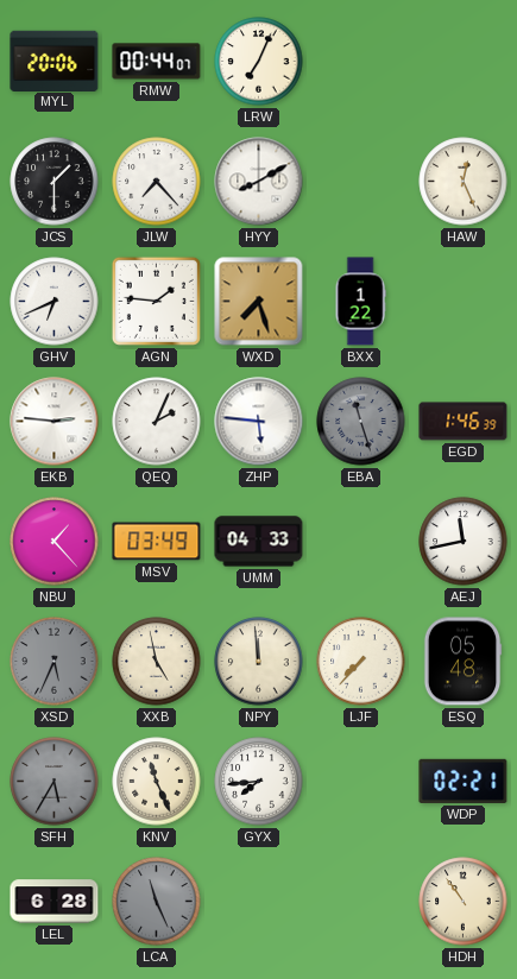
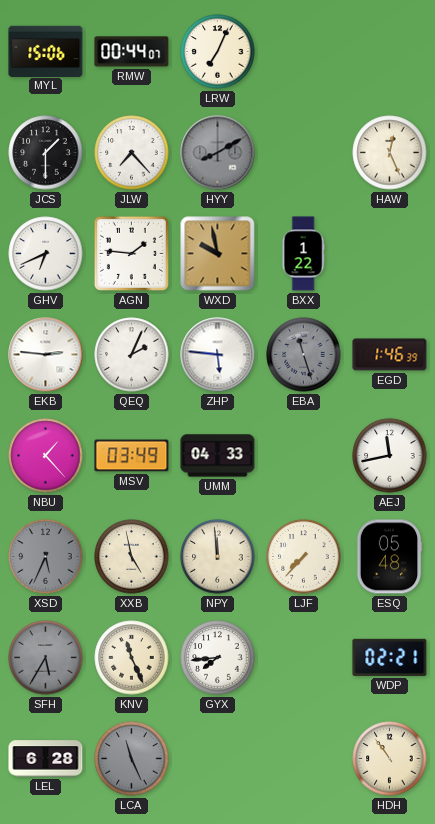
MYL: 20:06 -> 15:06
HYY dial: white -> grey
WXD: 7:27 -> 9:58
